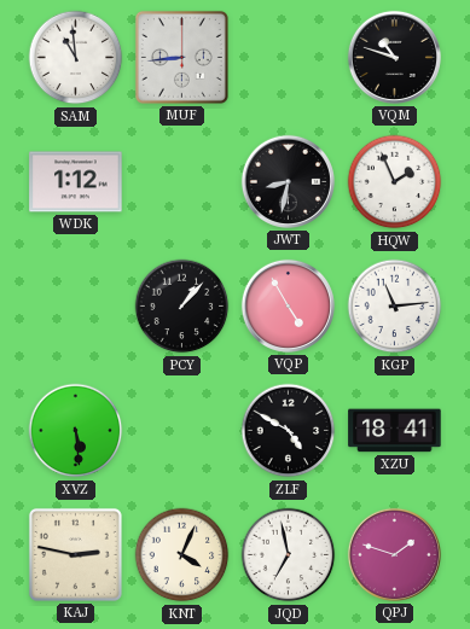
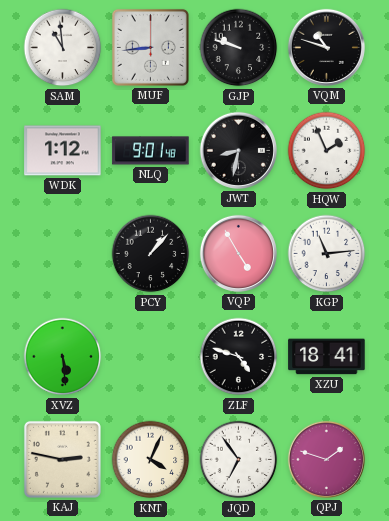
GJP: none -> 9:48
NLQ: none -> 9:01
ZLF: 4:50 -> 4:48
JQD: 6:58 -> 6:54
